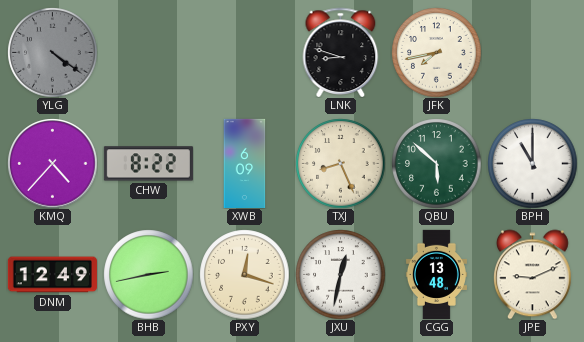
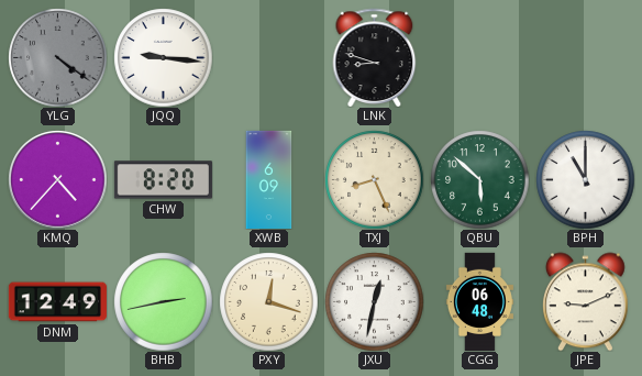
JQQ: none -> 9:16
JFK: 7:43 -> none
CHW: 8:22 -> 8:20
CGG: 13:48 -> 06:48
